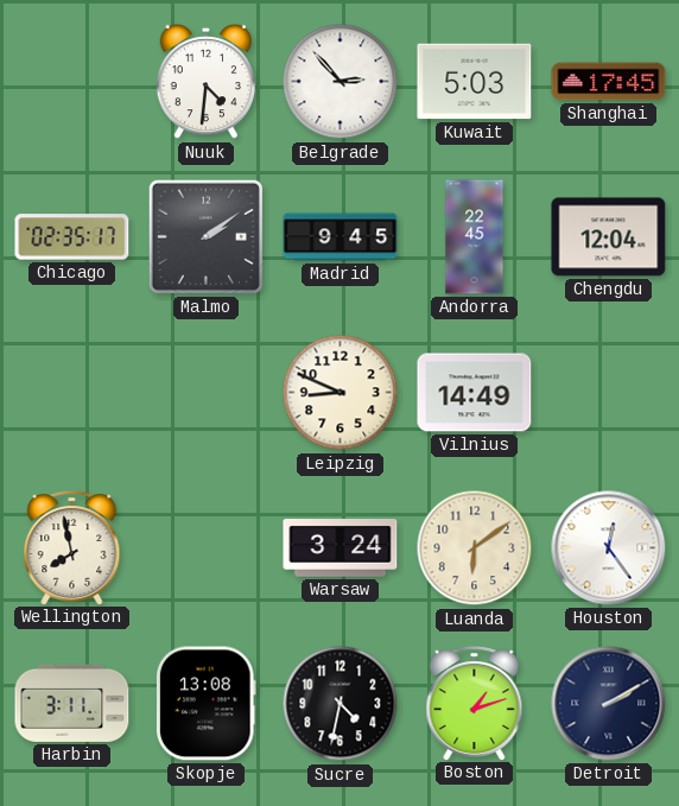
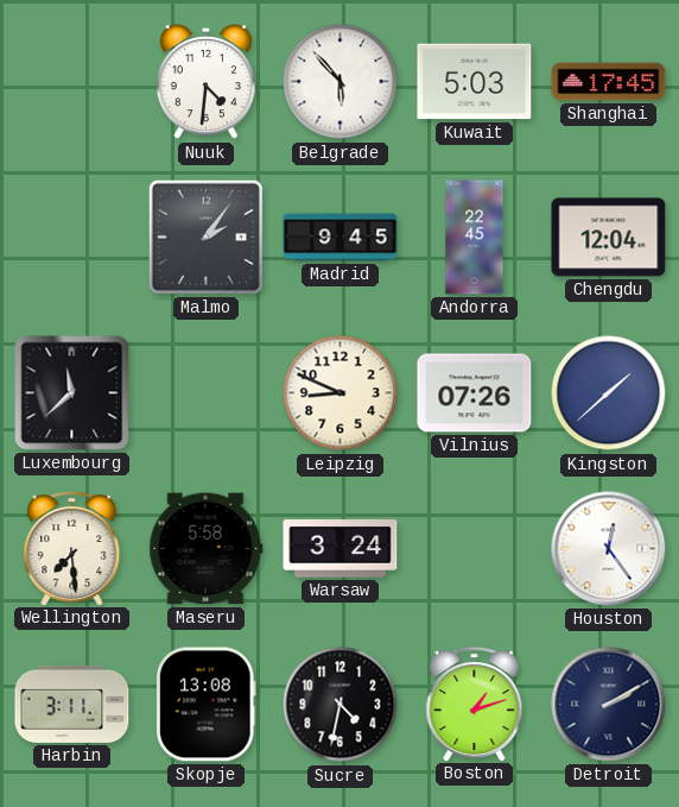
Belgrade: 2:53 -> 5:53
Chicago: 02:35 -> none
Malmo: 2:09 -> 2:06
Luxembourg: none -> 11:38
Vilnius: 14:49 -> 07:26
Kingston: none -> 1:38
Wellington: 7:58 -> 7:29
Maseru: none -> 5:58
Luanda: 6:09 -> none
